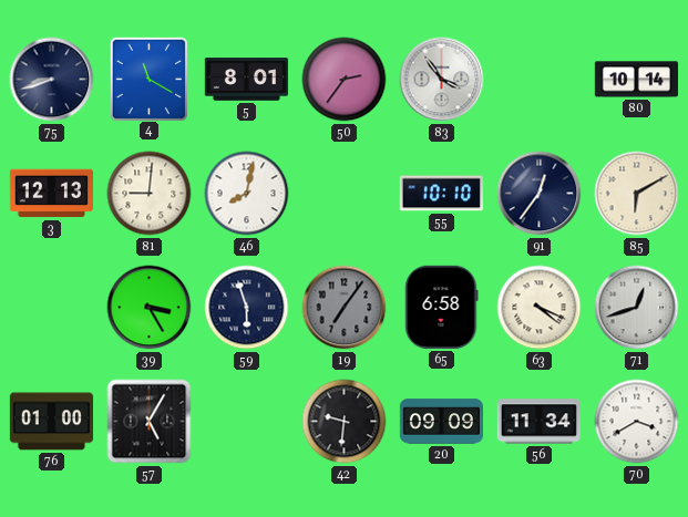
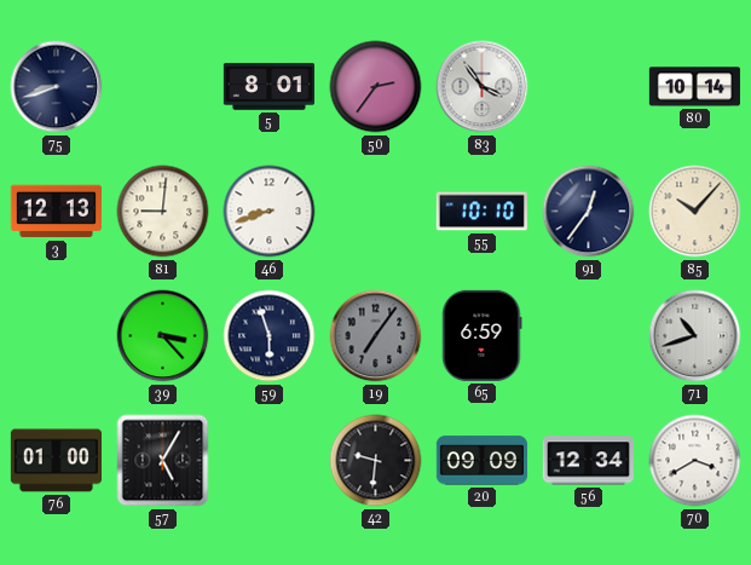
4: 11:20 -> none
46: 8:02 -> 8:42
85: 6:10 -> 10:07
39: 3:25 -> 3:23
65: 6:58 -> 6:59
63: 4:19 -> none
71: 12:42 -> 10:42
56: 11:34 -> 12:34
